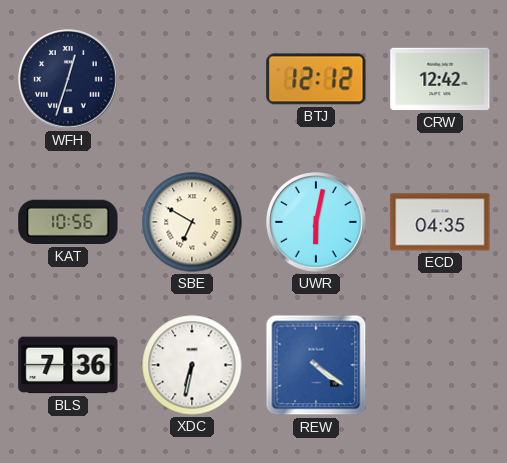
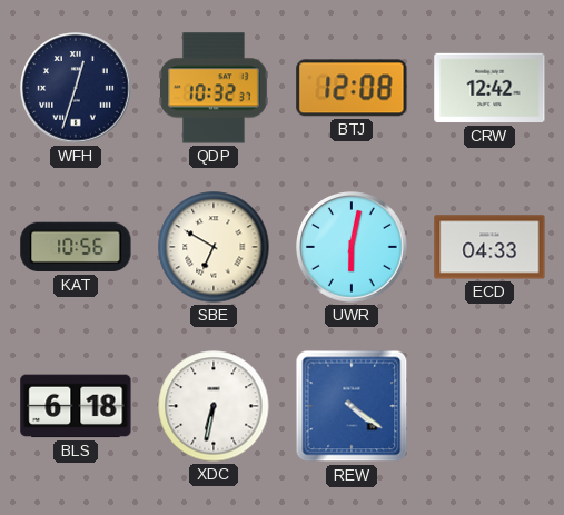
QDP: none -> 10:32
BTJ: 12:12 -> 12:08
ECD: 04:35 -> 04:33
BLS: 7:36 -> 6:18
